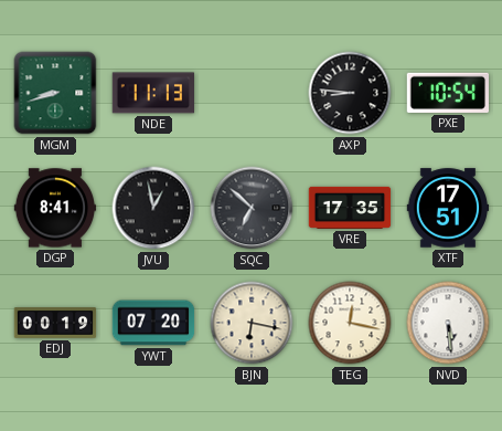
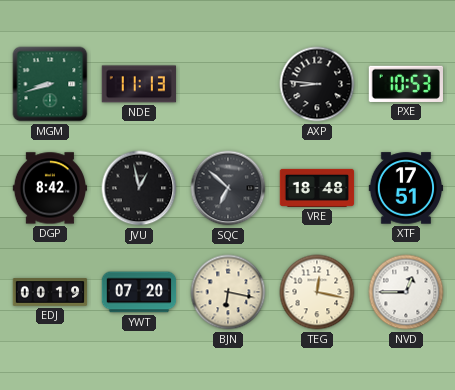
PXE: 10:54 -> 10:53
DGP: 8:41 -> 8:42
VRE: 17:35 -> 18:48
NVD: 5:29 -> 12:45
